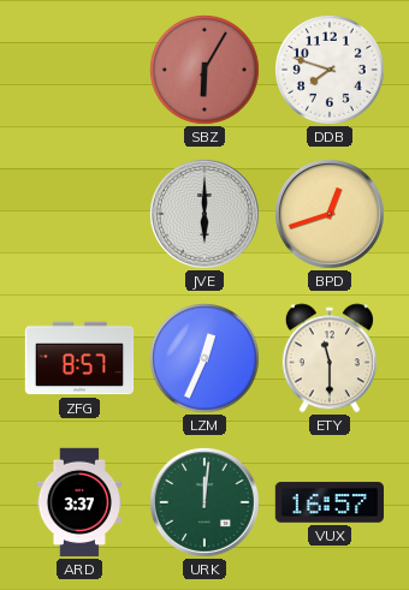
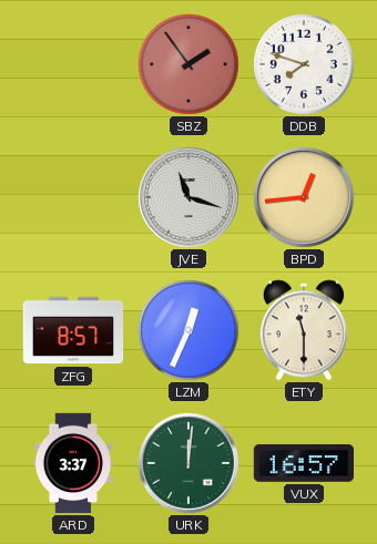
SBZ: 6:05 -> 1:54
JVE: 6:00 -> 11:18
BPD: 12:42 -> 12:44
